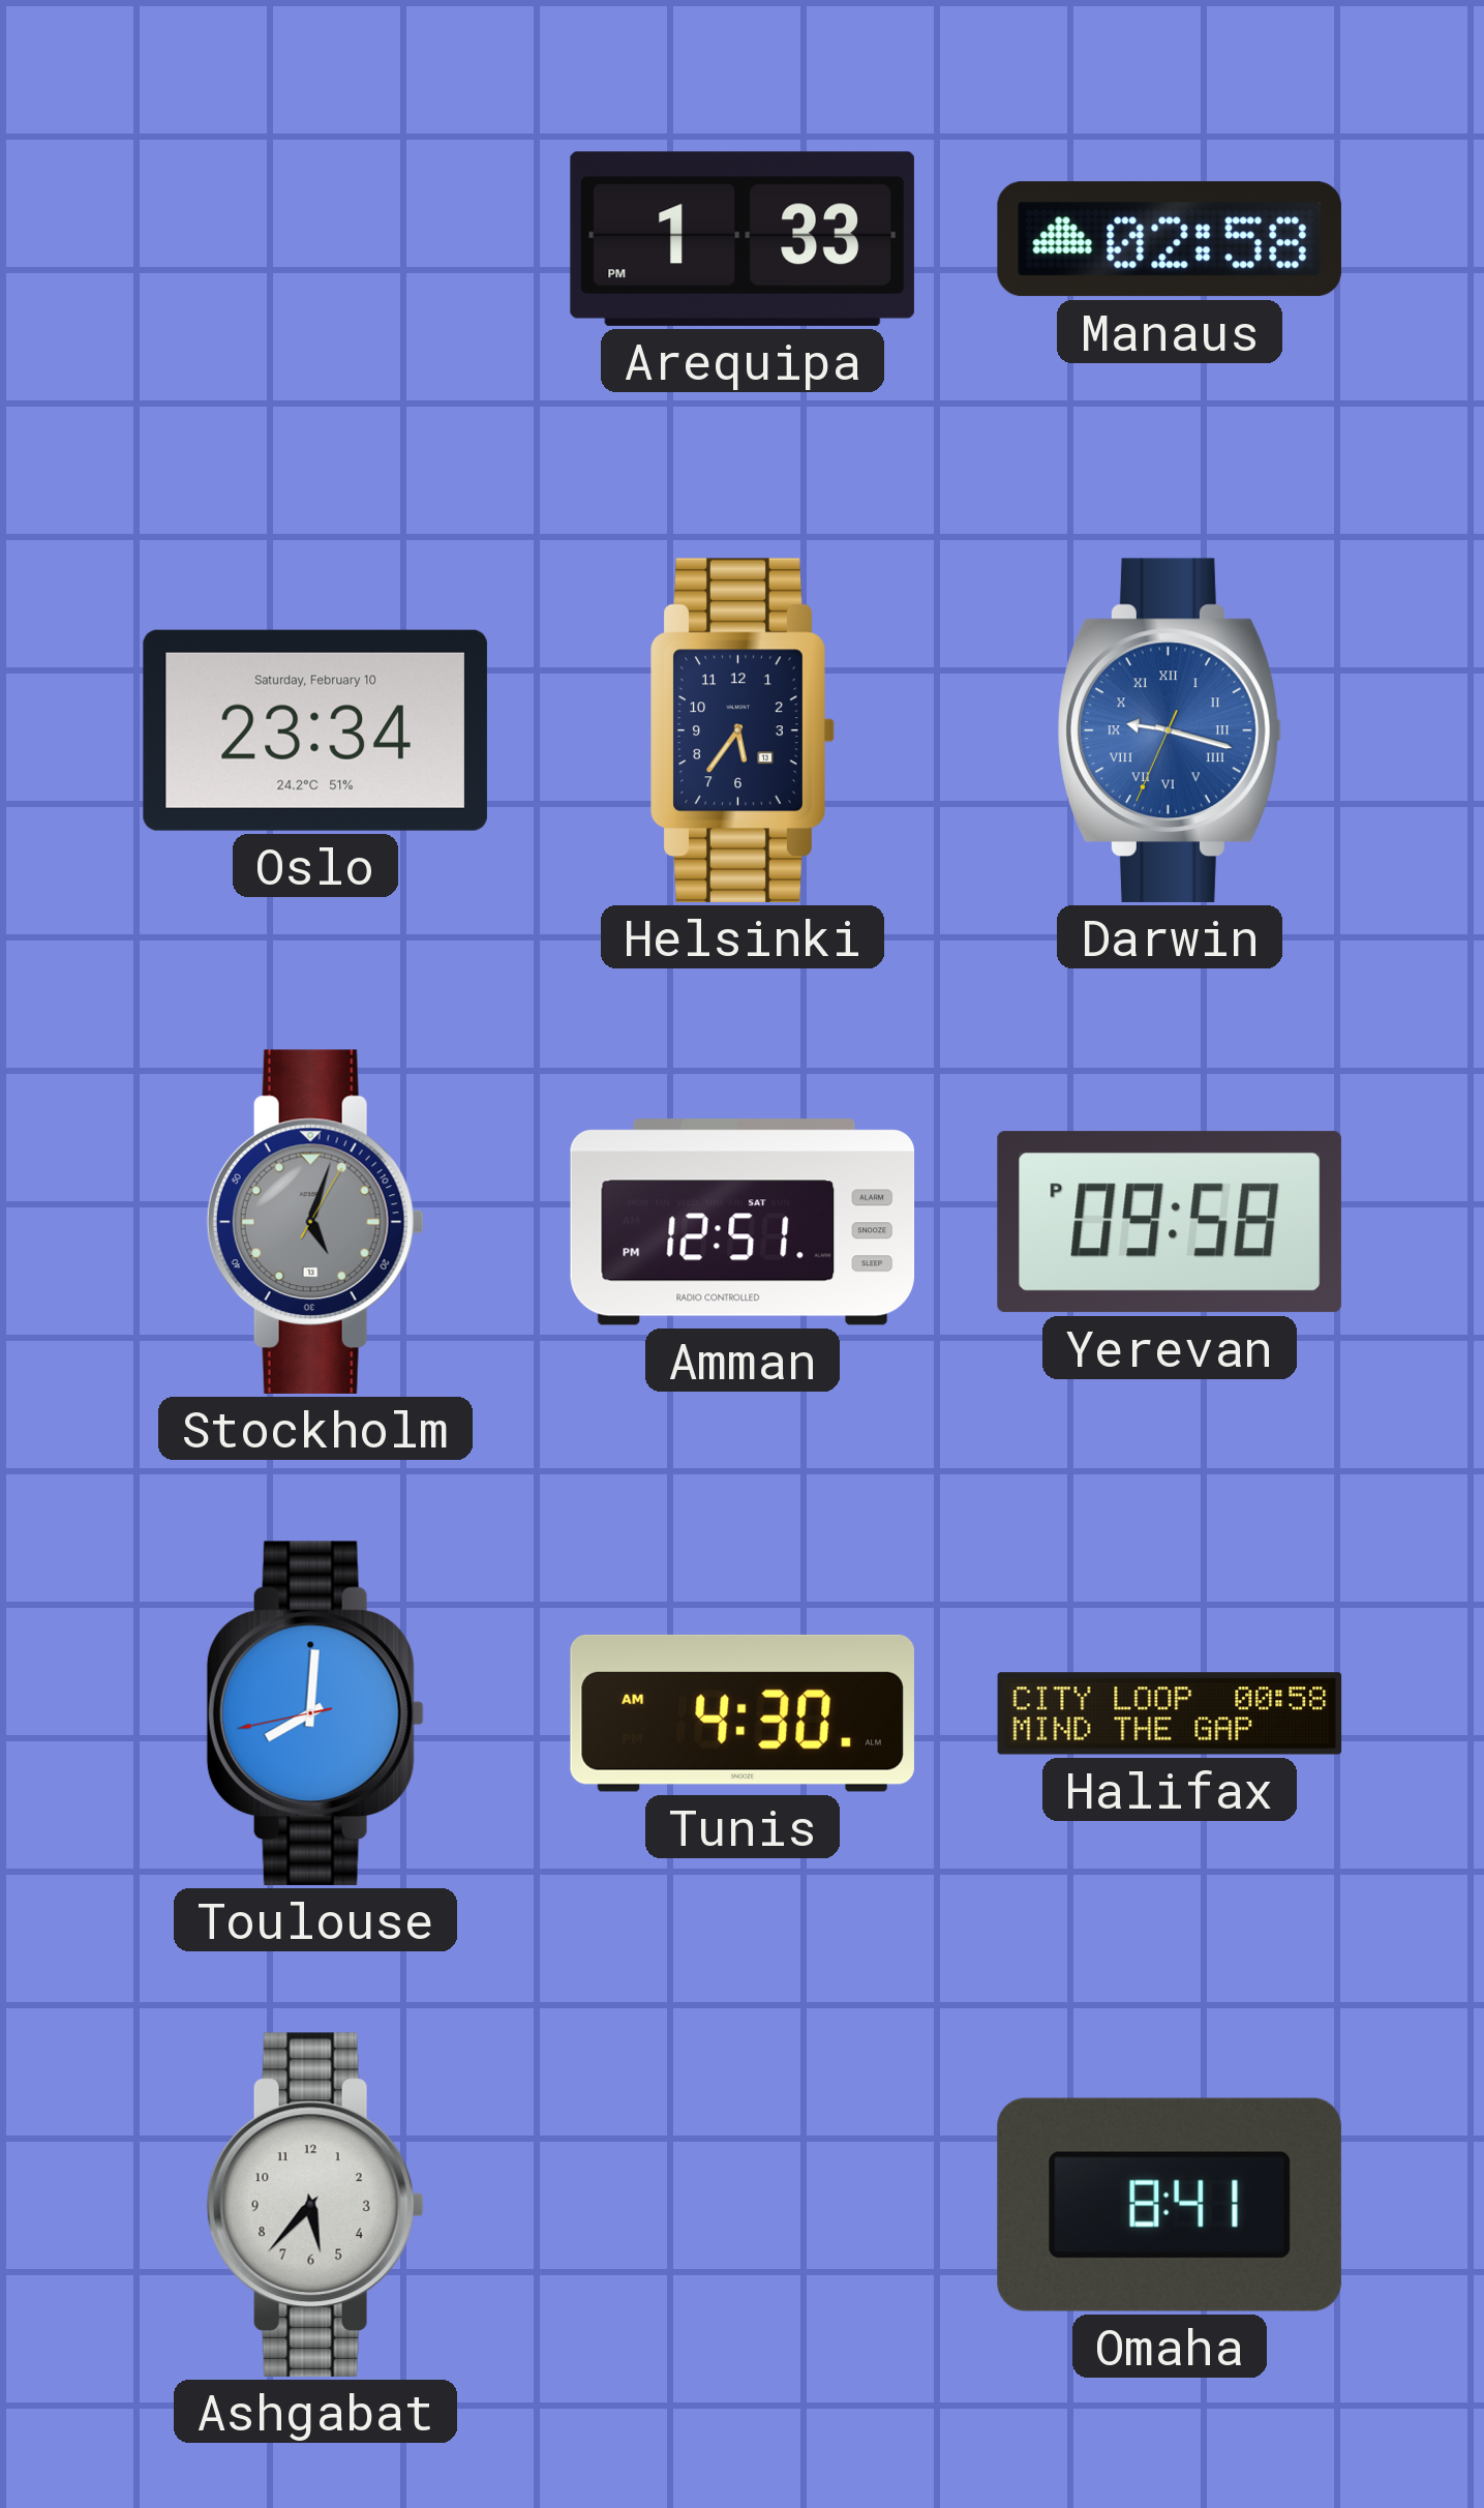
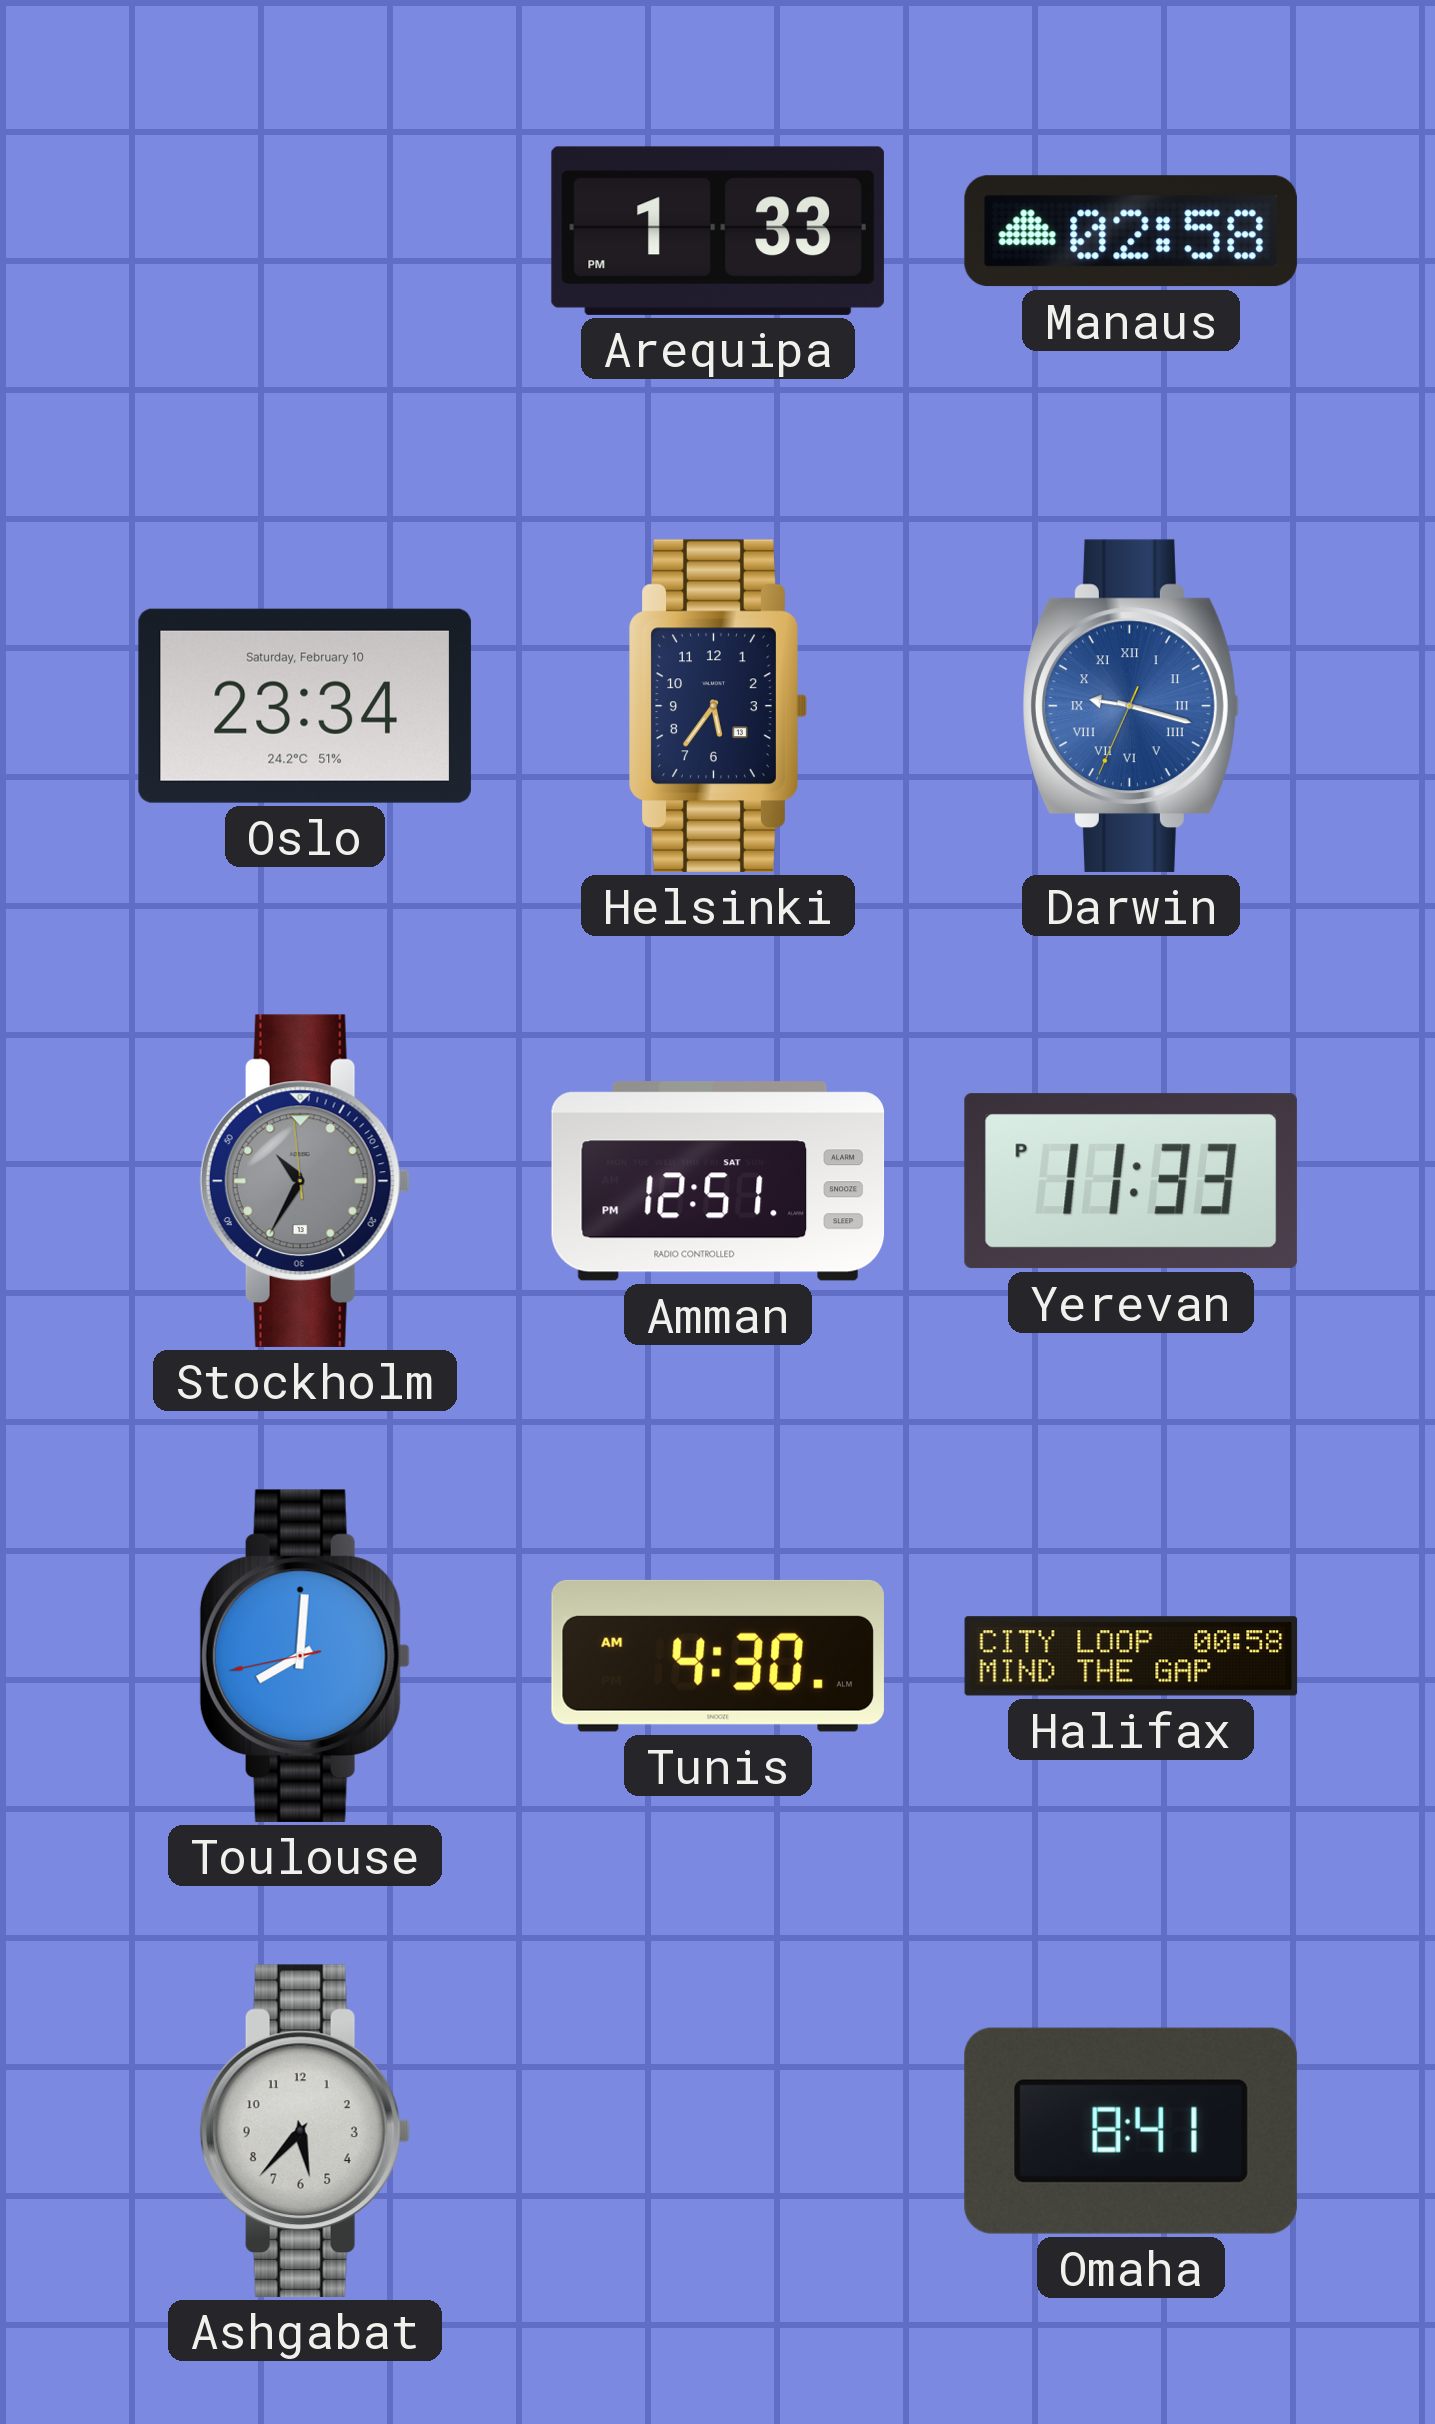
Stockholm: 5:03 -> 10:34
Yerevan: 09:58 -> 11:33
